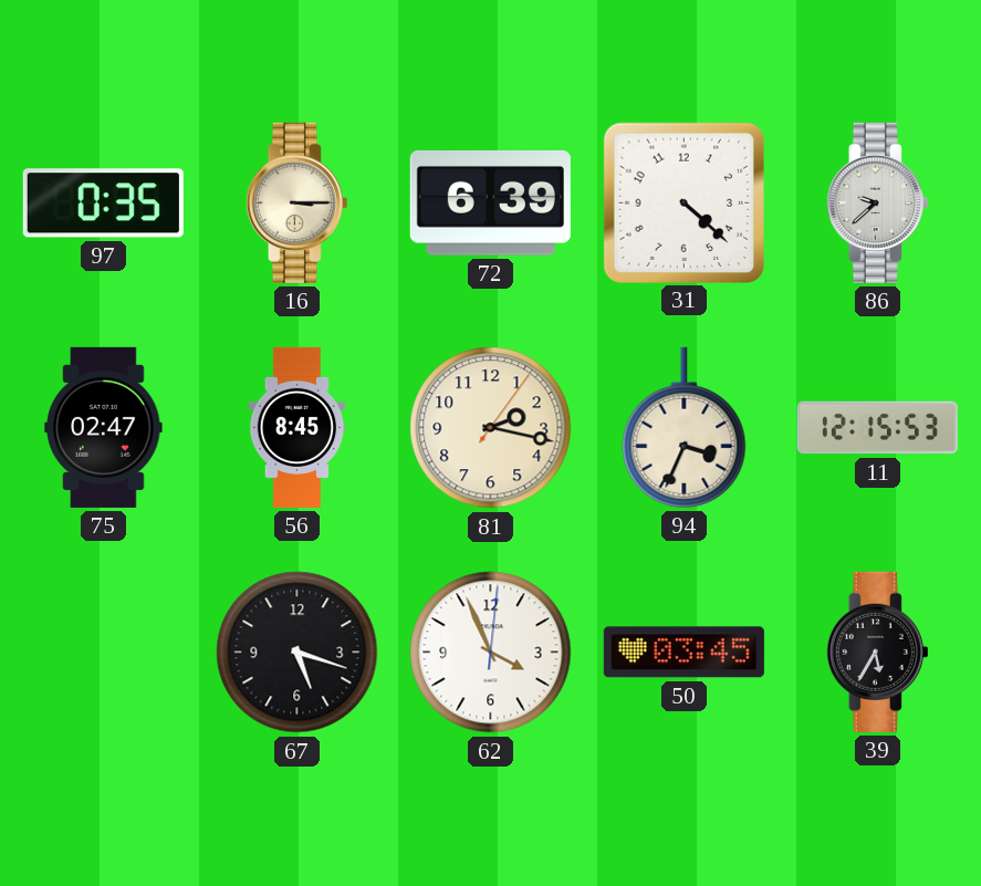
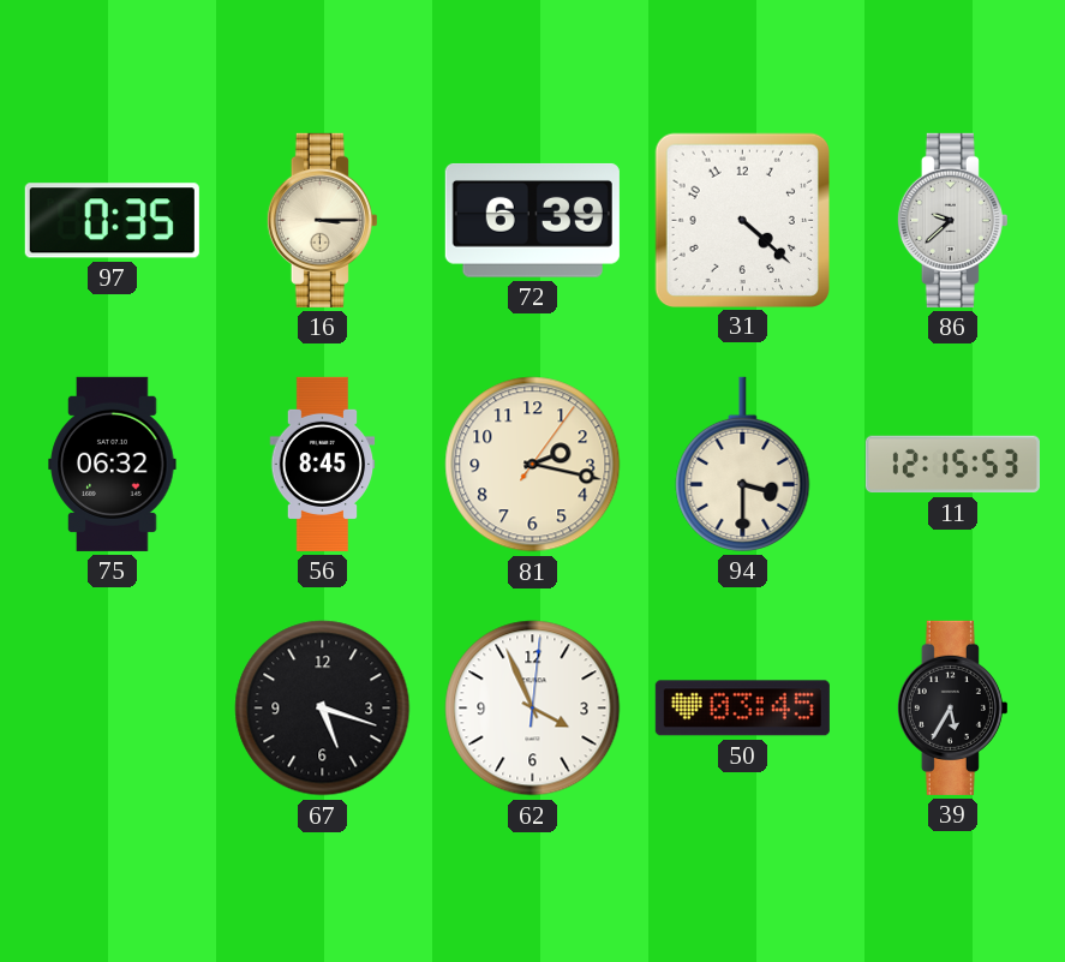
75: 02:47 -> 06:32
94: 3:34 -> 3:30
